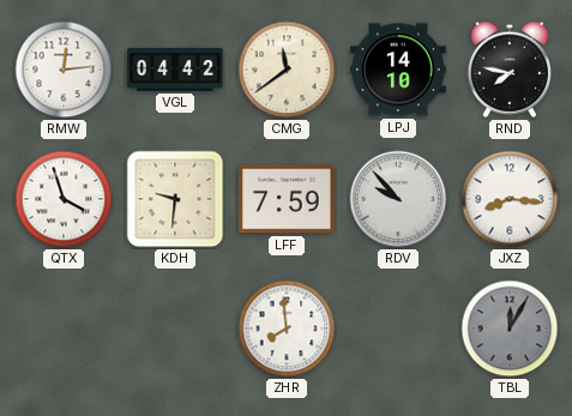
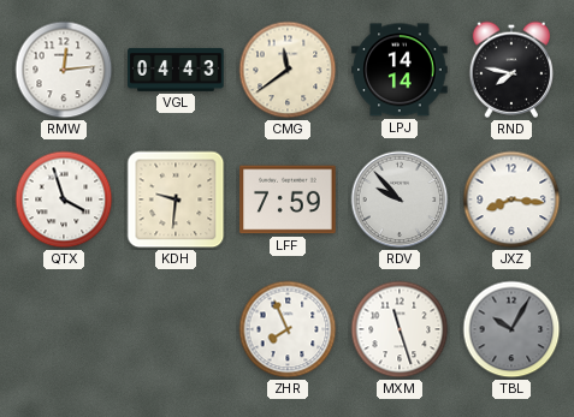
VGL: 04:42 -> 04:43
LPJ: 14:10 -> 14:14
ZHR: 7:59 -> 7:56
MXM: none -> 11:27
TBL: 12:05 -> 10:05
